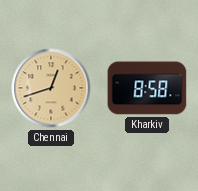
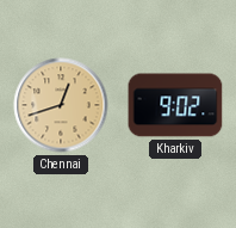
Kharkiv: 8:58 -> 9:02
